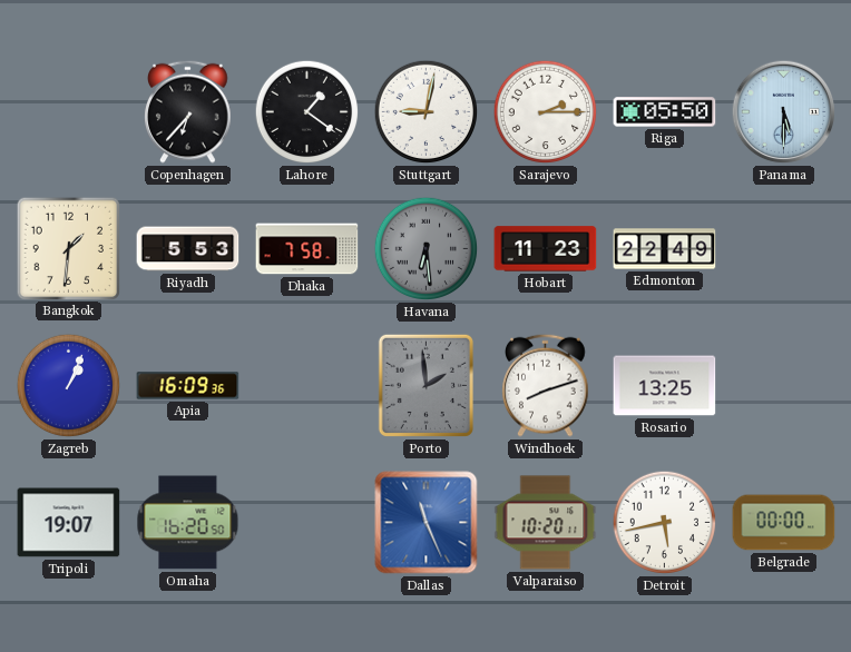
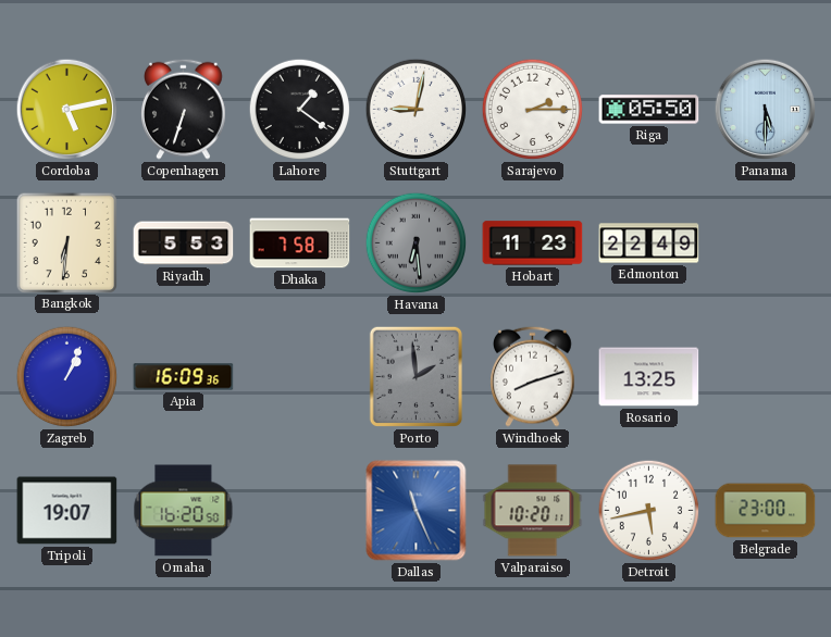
Cordoba: none -> 5:13
Copenhagen: 6:37 -> 6:33
Bangkok: 1:31 -> 6:31
Belgrade: 00:00 -> 23:00
